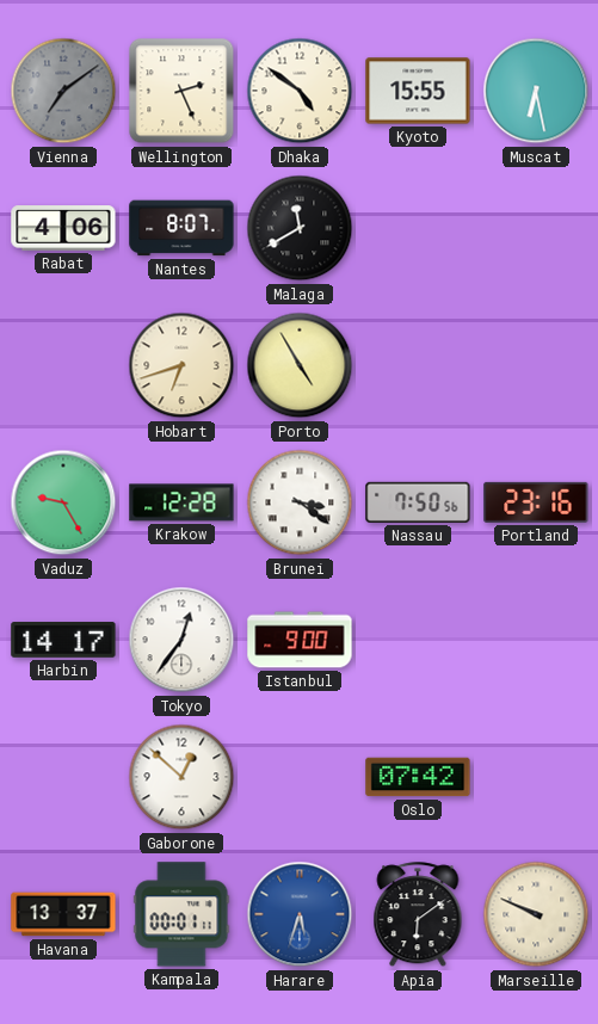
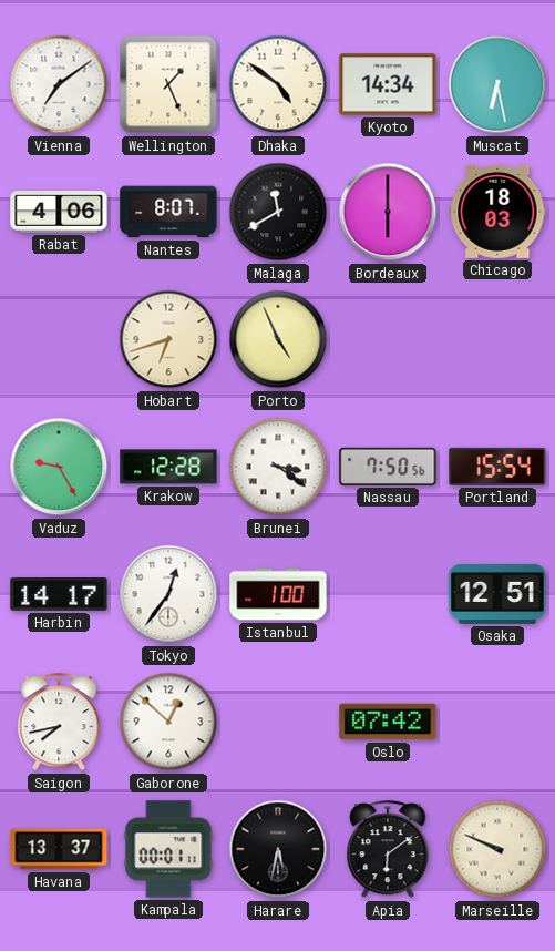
Vienna dial: grey -> white
Wellington: 2:26 -> 1:26
Kyoto: 15:55 -> 14:34
Bordeaux: none -> 6:00
Chicago: none -> 18:03
Porto: 4:55 -> 4:56
Portland: 23:16 -> 15:54
Istanbul: 9:00 -> 1:00
Osaka: none -> 12:51
Saigon: none -> 7:43
Harare: 5:33 -> 5:32
Harare dial: blue -> black
